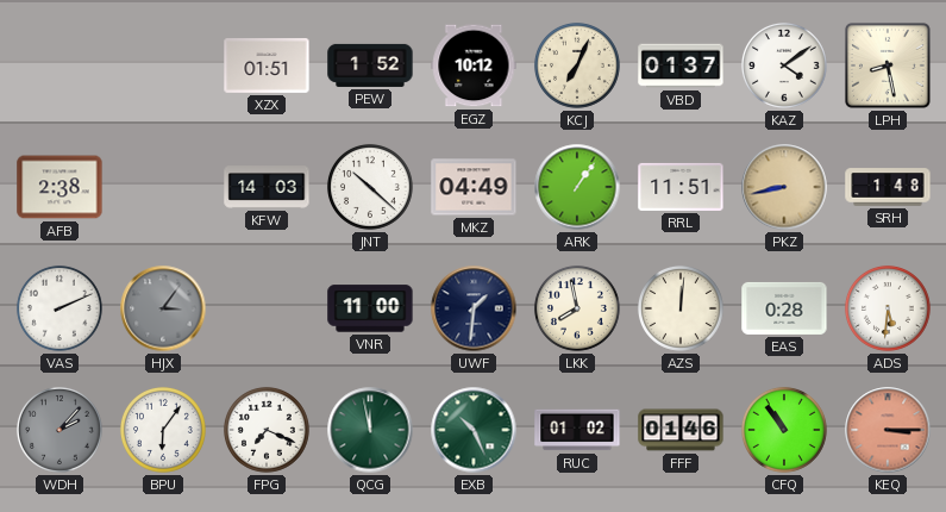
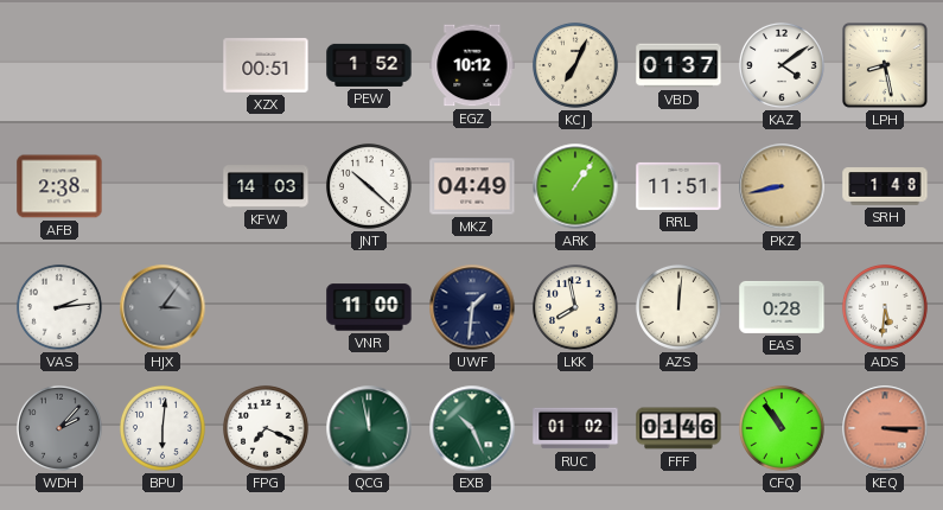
XZX: 01:51 -> 00:51
VAS: 2:11 -> 2:14
BPU: 6:06 -> 6:01
